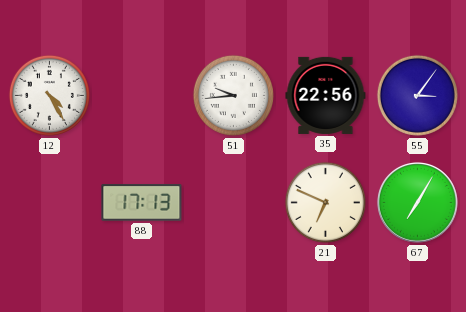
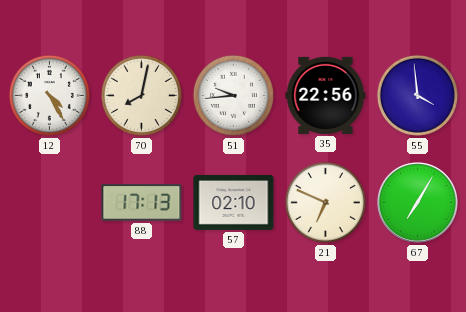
70: none -> 8:02
55: 3:06 -> 3:59
57: none -> 02:10
